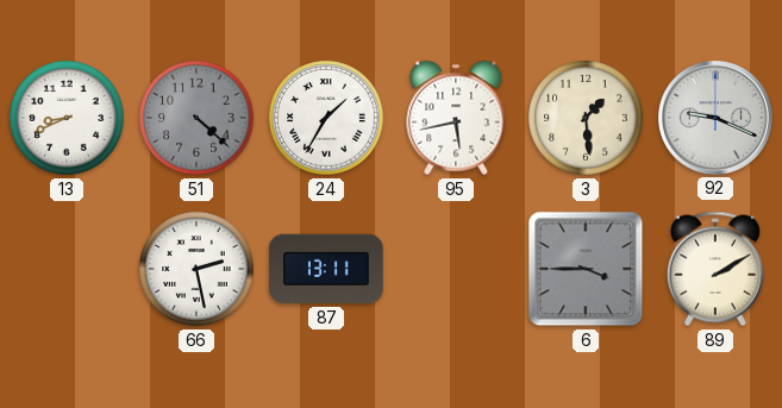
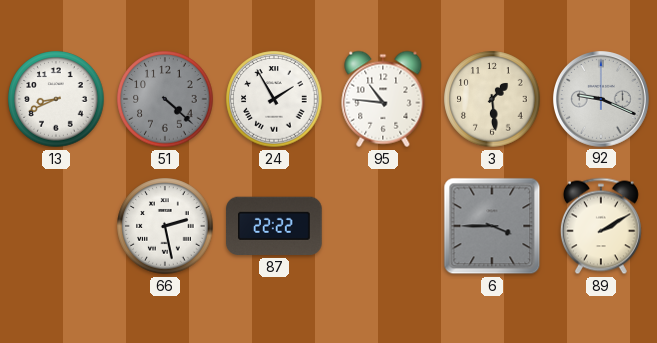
24: 1:35 -> 1:55
95: 5:43 -> 10:46
87: 13:11 -> 22:22
